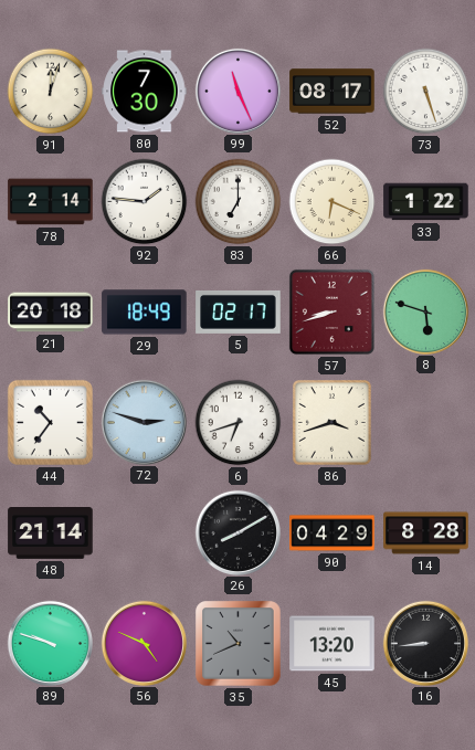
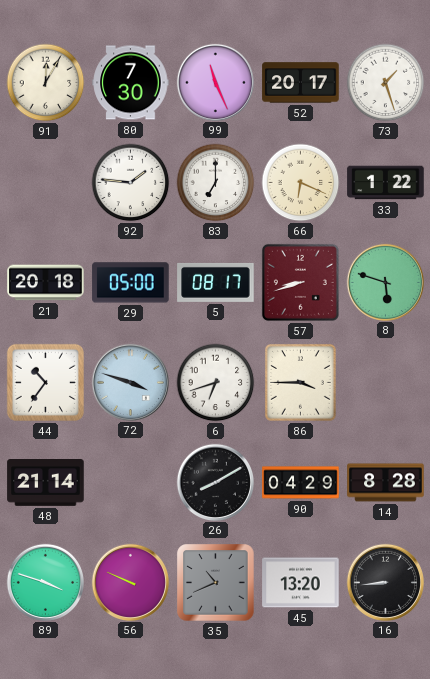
91: 12:03 -> 12:05
52: 08:17 -> 20:17
73: 5:27 -> 1:27
78: 2:14 -> none
29: 18:49 -> 05:00
5: 02:17 -> 08:17
72: 2:48 -> 3:48
86: 3:42 -> 3:45
89: 9:48 -> 3:48
56: 4:49 -> 9:49
